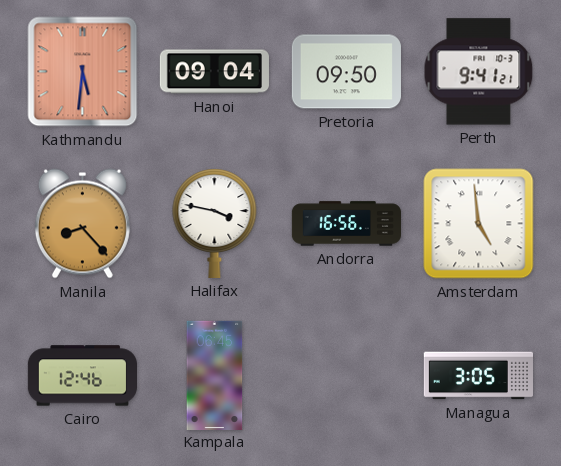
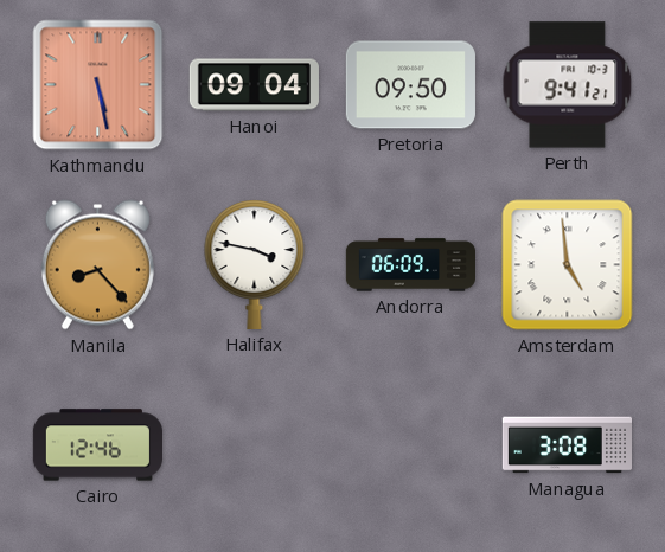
Kathmandu: 5:31 -> 5:28
Andorra: 16:56 -> 06:09
Kampala: 06:45 -> none
Managua: 3:05 -> 3:08
